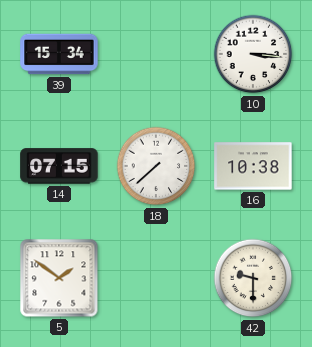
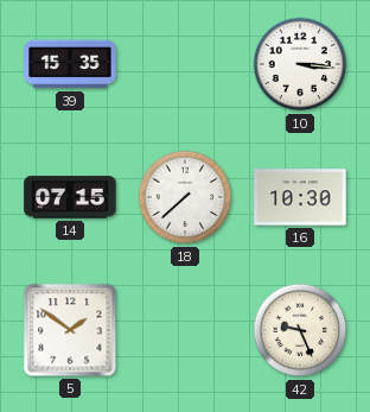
39: 15:34 -> 15:35
16: 10:38 -> 10:30
42: 9:30 -> 9:26
